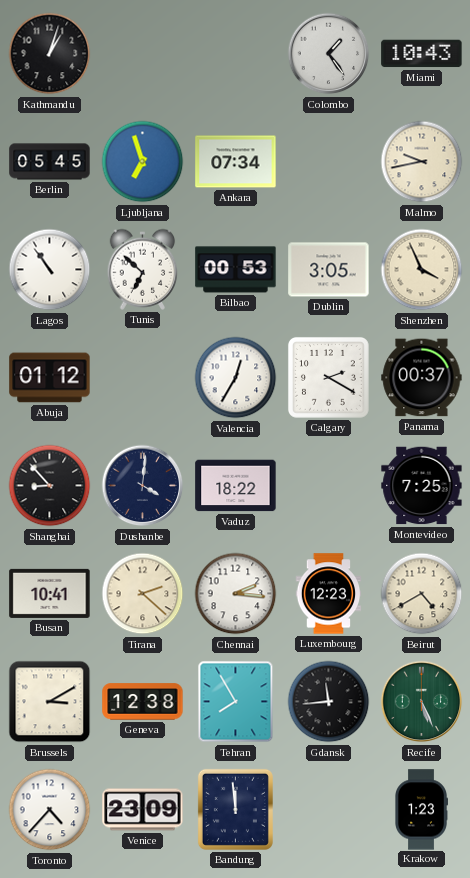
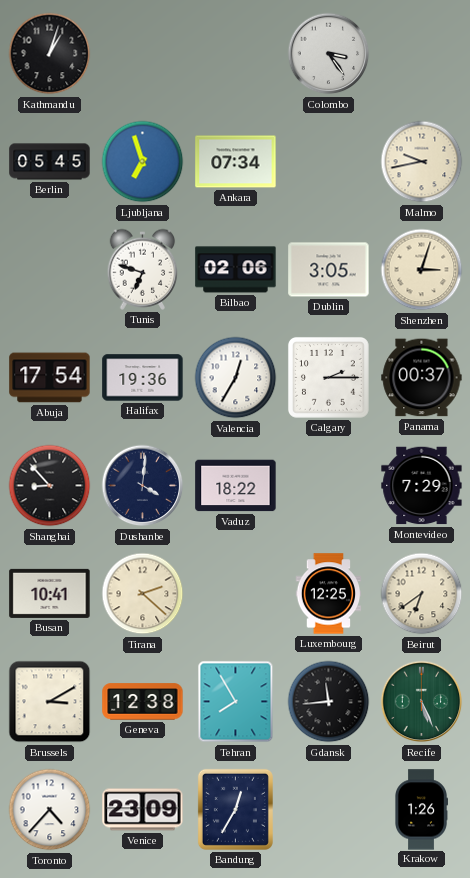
Colombo: 1:24 -> 3:24
Miami: 10:43 -> none
Lagos: 10:54 -> none
Tunis: 6:52 -> 6:48
Bilbao: 00:53 -> 02:06
Shenzhen: 3:56 -> 3:03
Abuja: 01:12 -> 17:54
Halifax: none -> 19:36
Calgary: 2:20 -> 2:15
Montevideo: 7:25 -> 7:29
Chennai: 2:16 -> none
Luxembourg: 12:23 -> 12:25
Beirut: 4:40 -> 6:39
Bandung: 11:59 -> 12:35
Krakow: 1:23 -> 1:26
